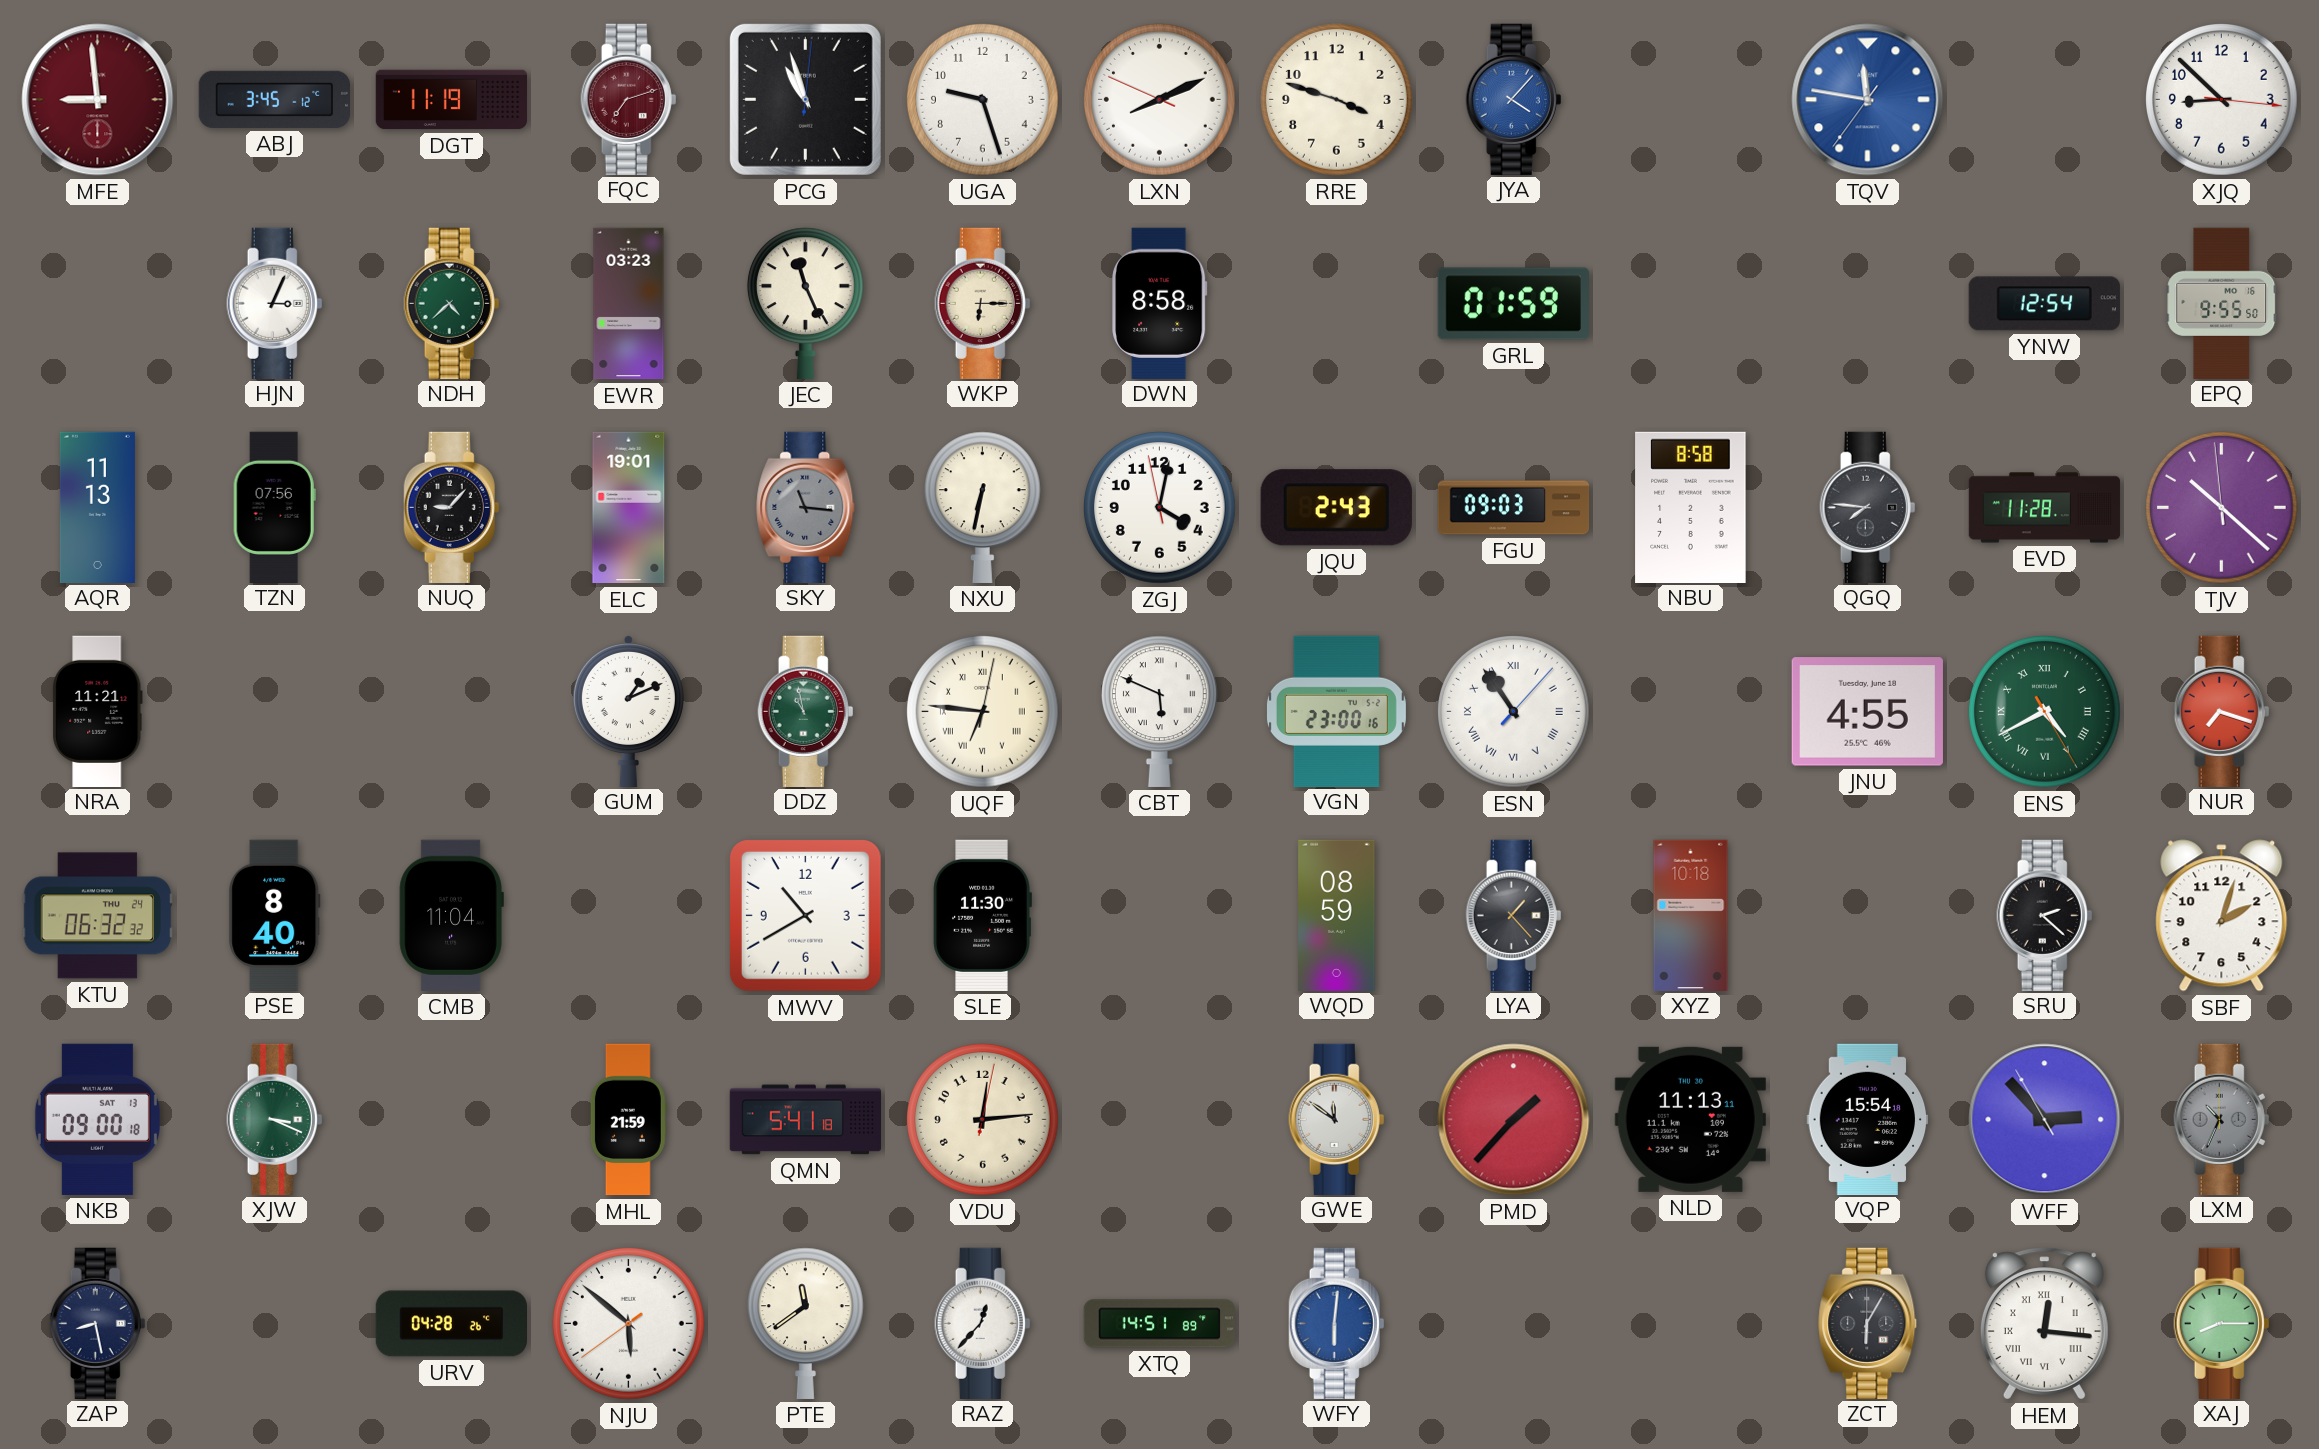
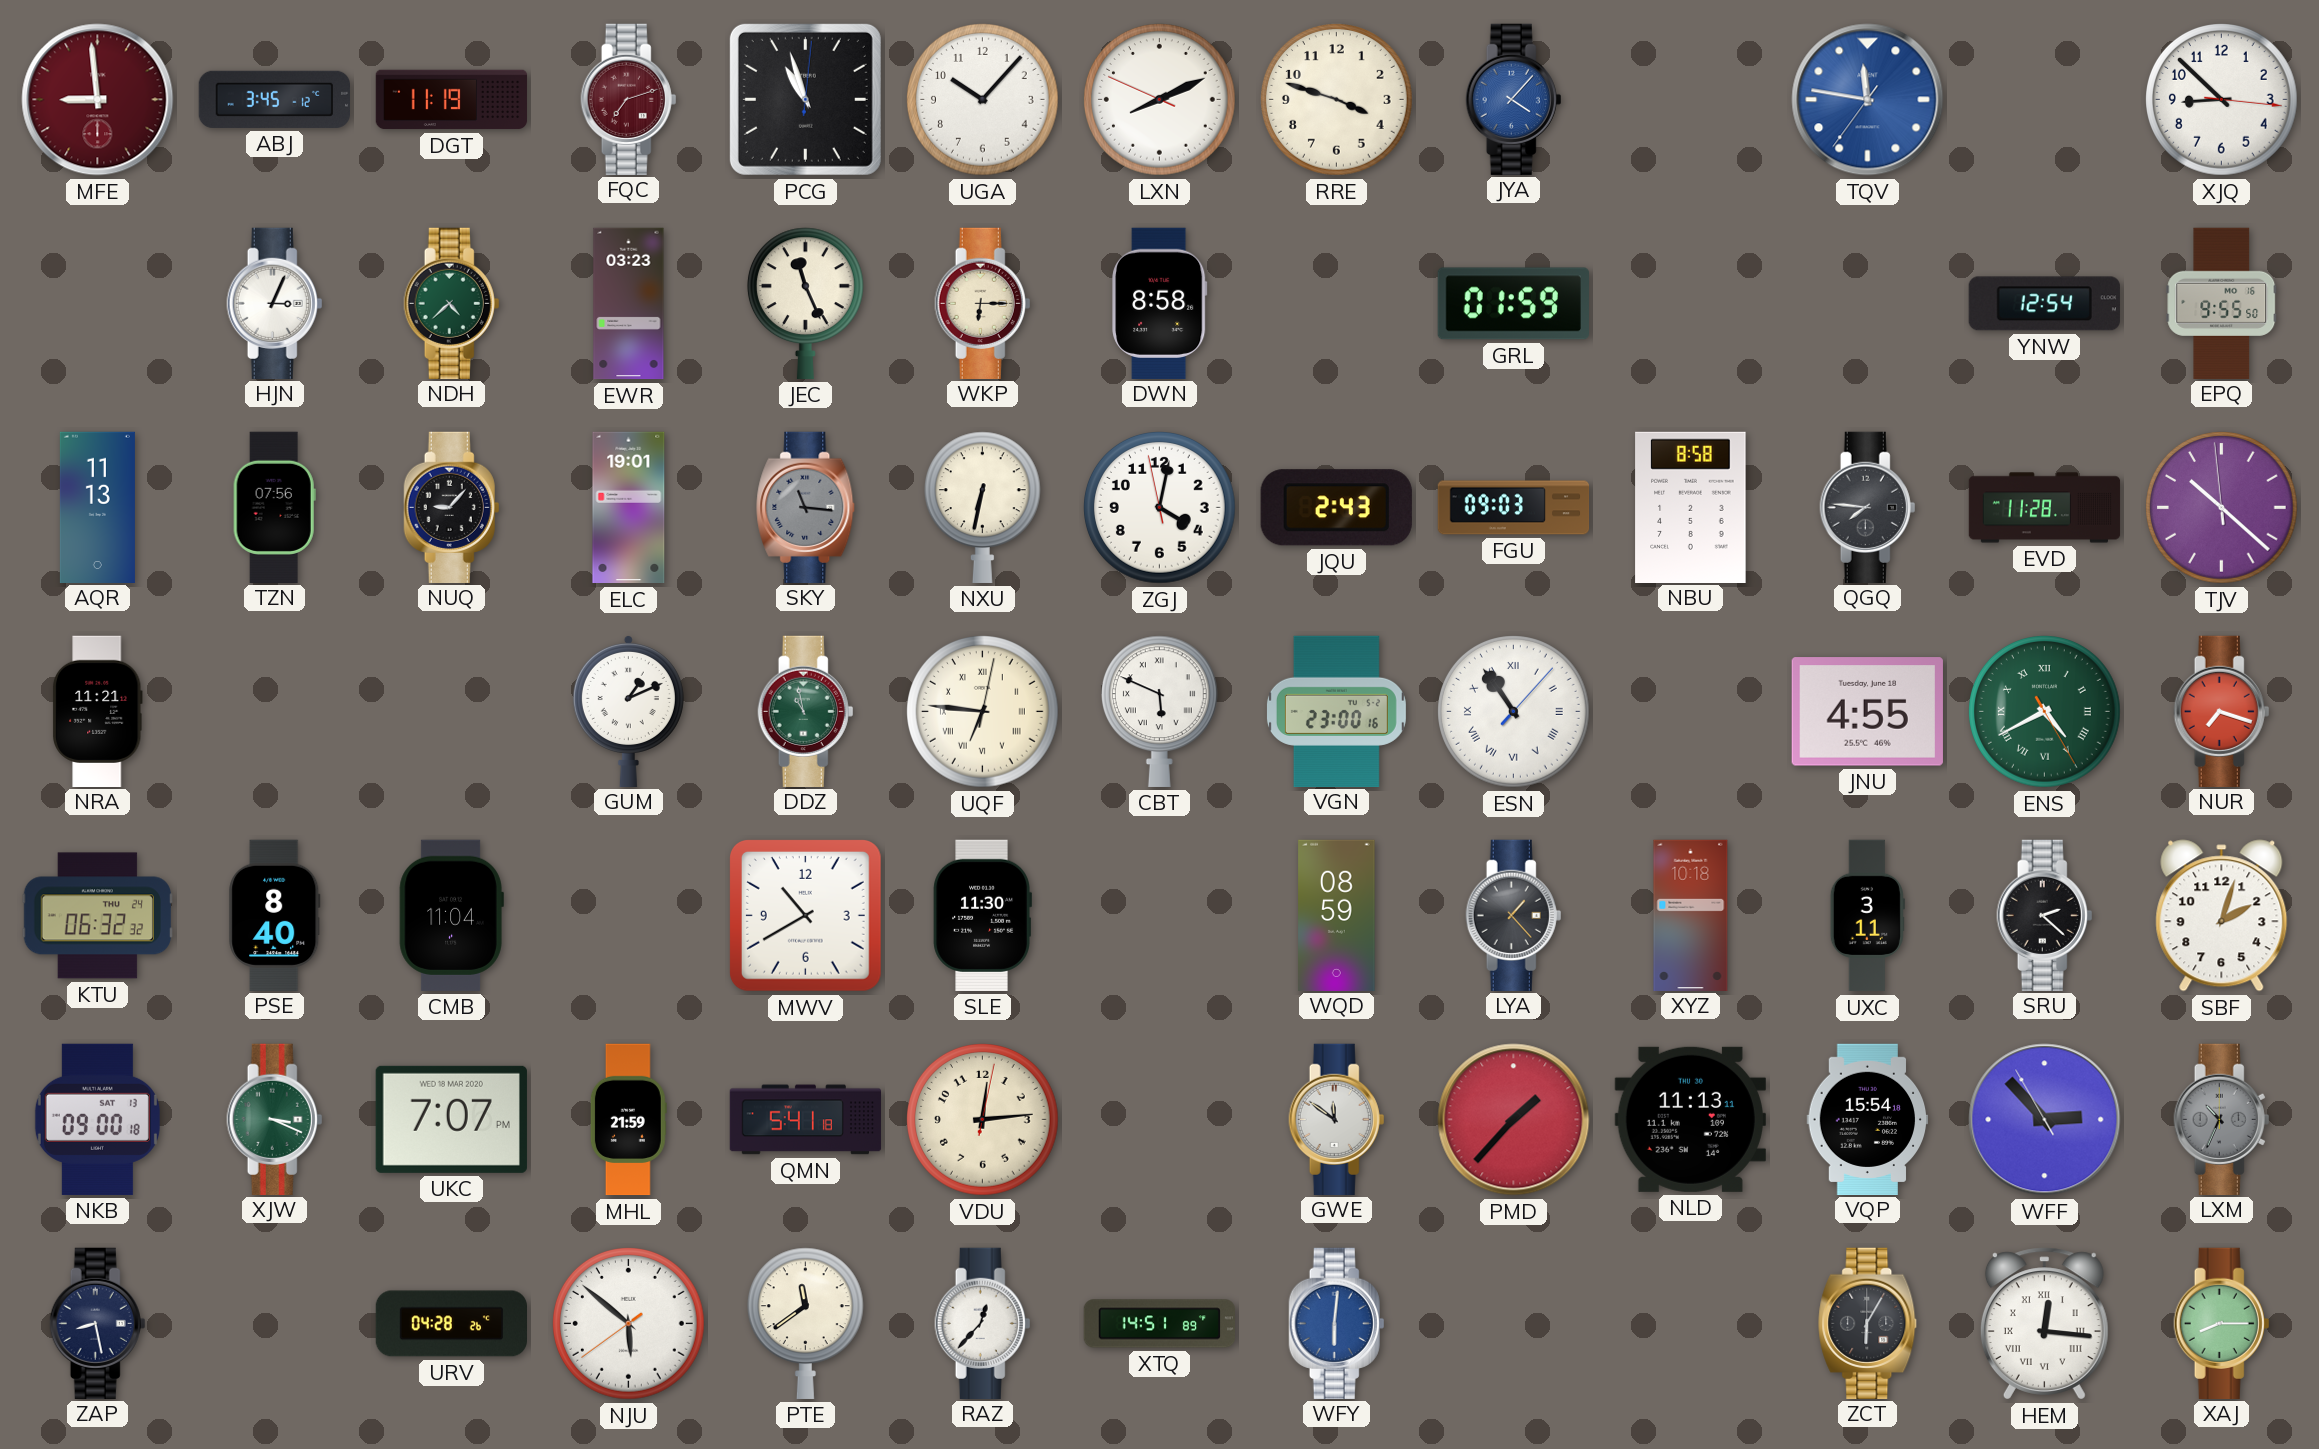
UGA: 9:27 -> 10:07
UXC: none -> 3:11
UKC: none -> 7:07
